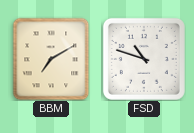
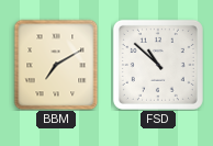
FSD: 10:48 -> 10:52
